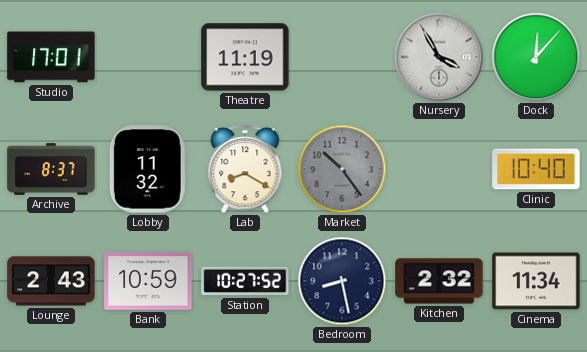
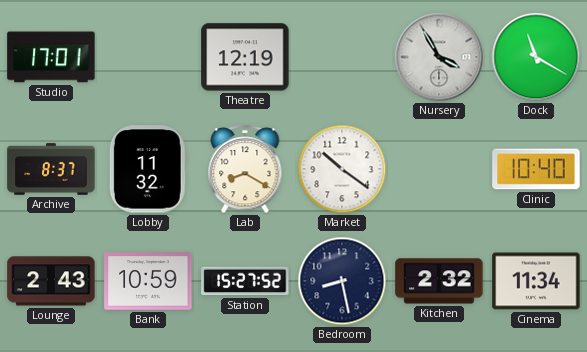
Theatre: 11:19 -> 12:19
Dock: 12:07 -> 11:20
Market: 10:24 -> 10:21
Market dial: grey -> white
Station: 10:27 -> 15:27
